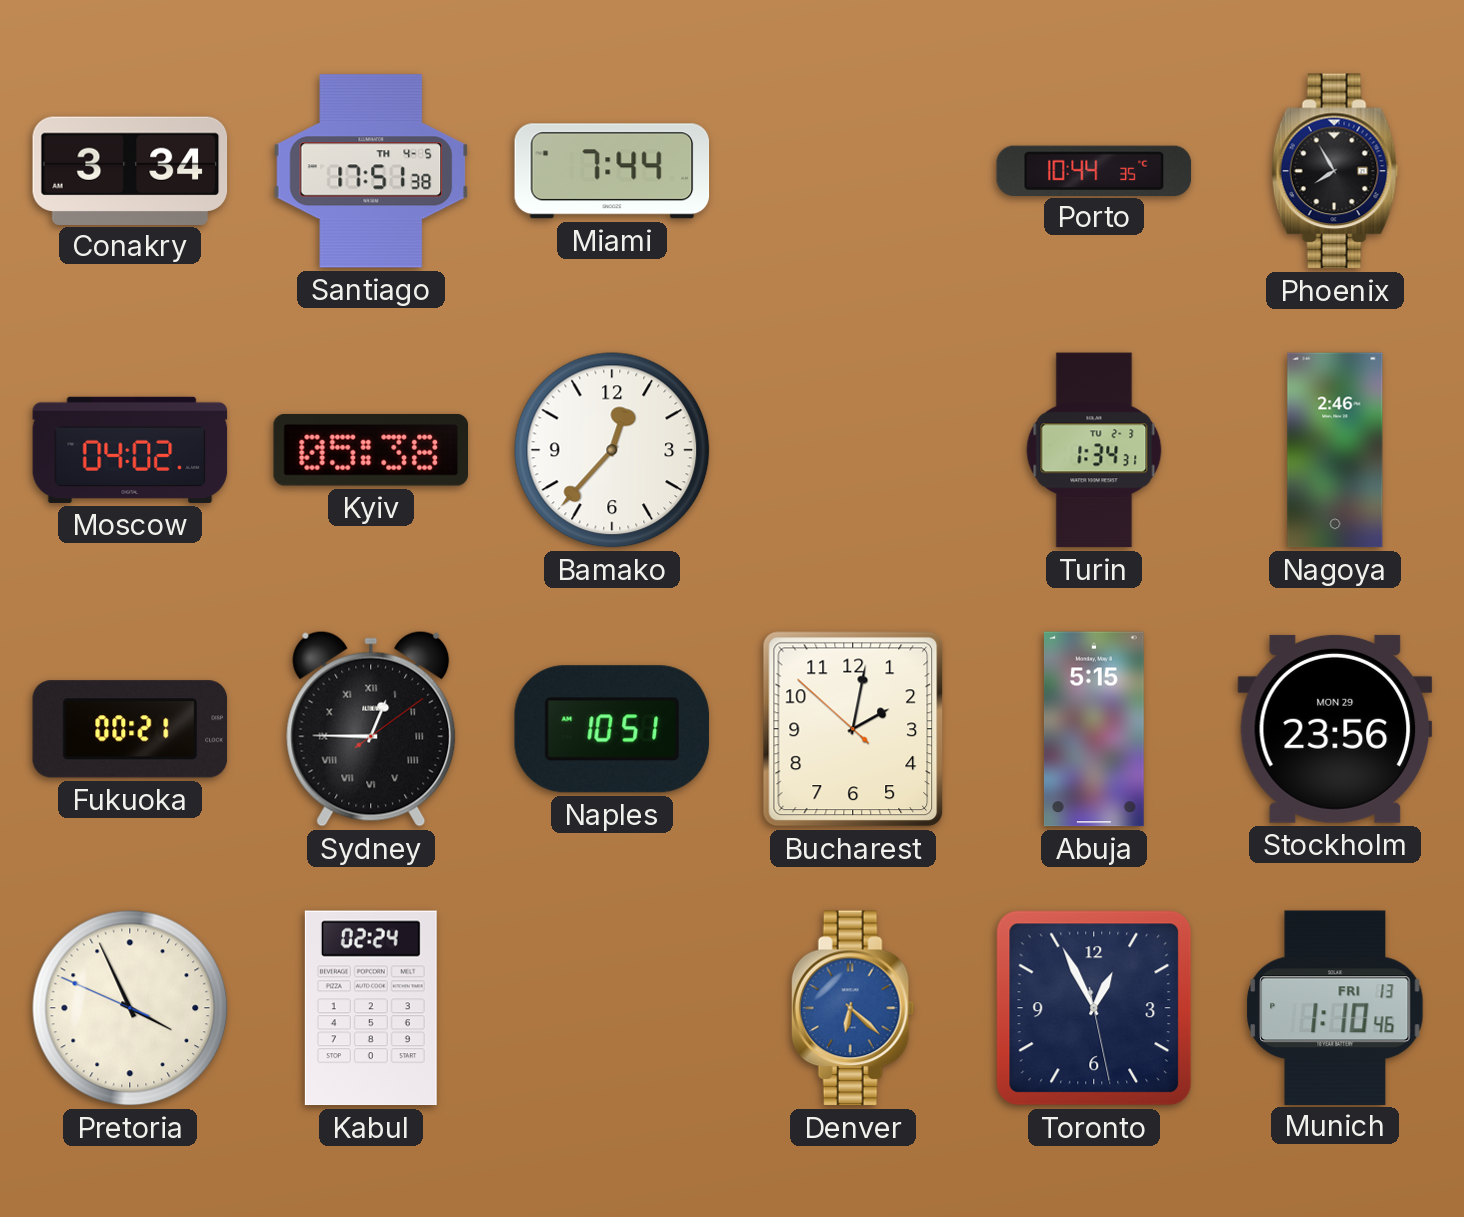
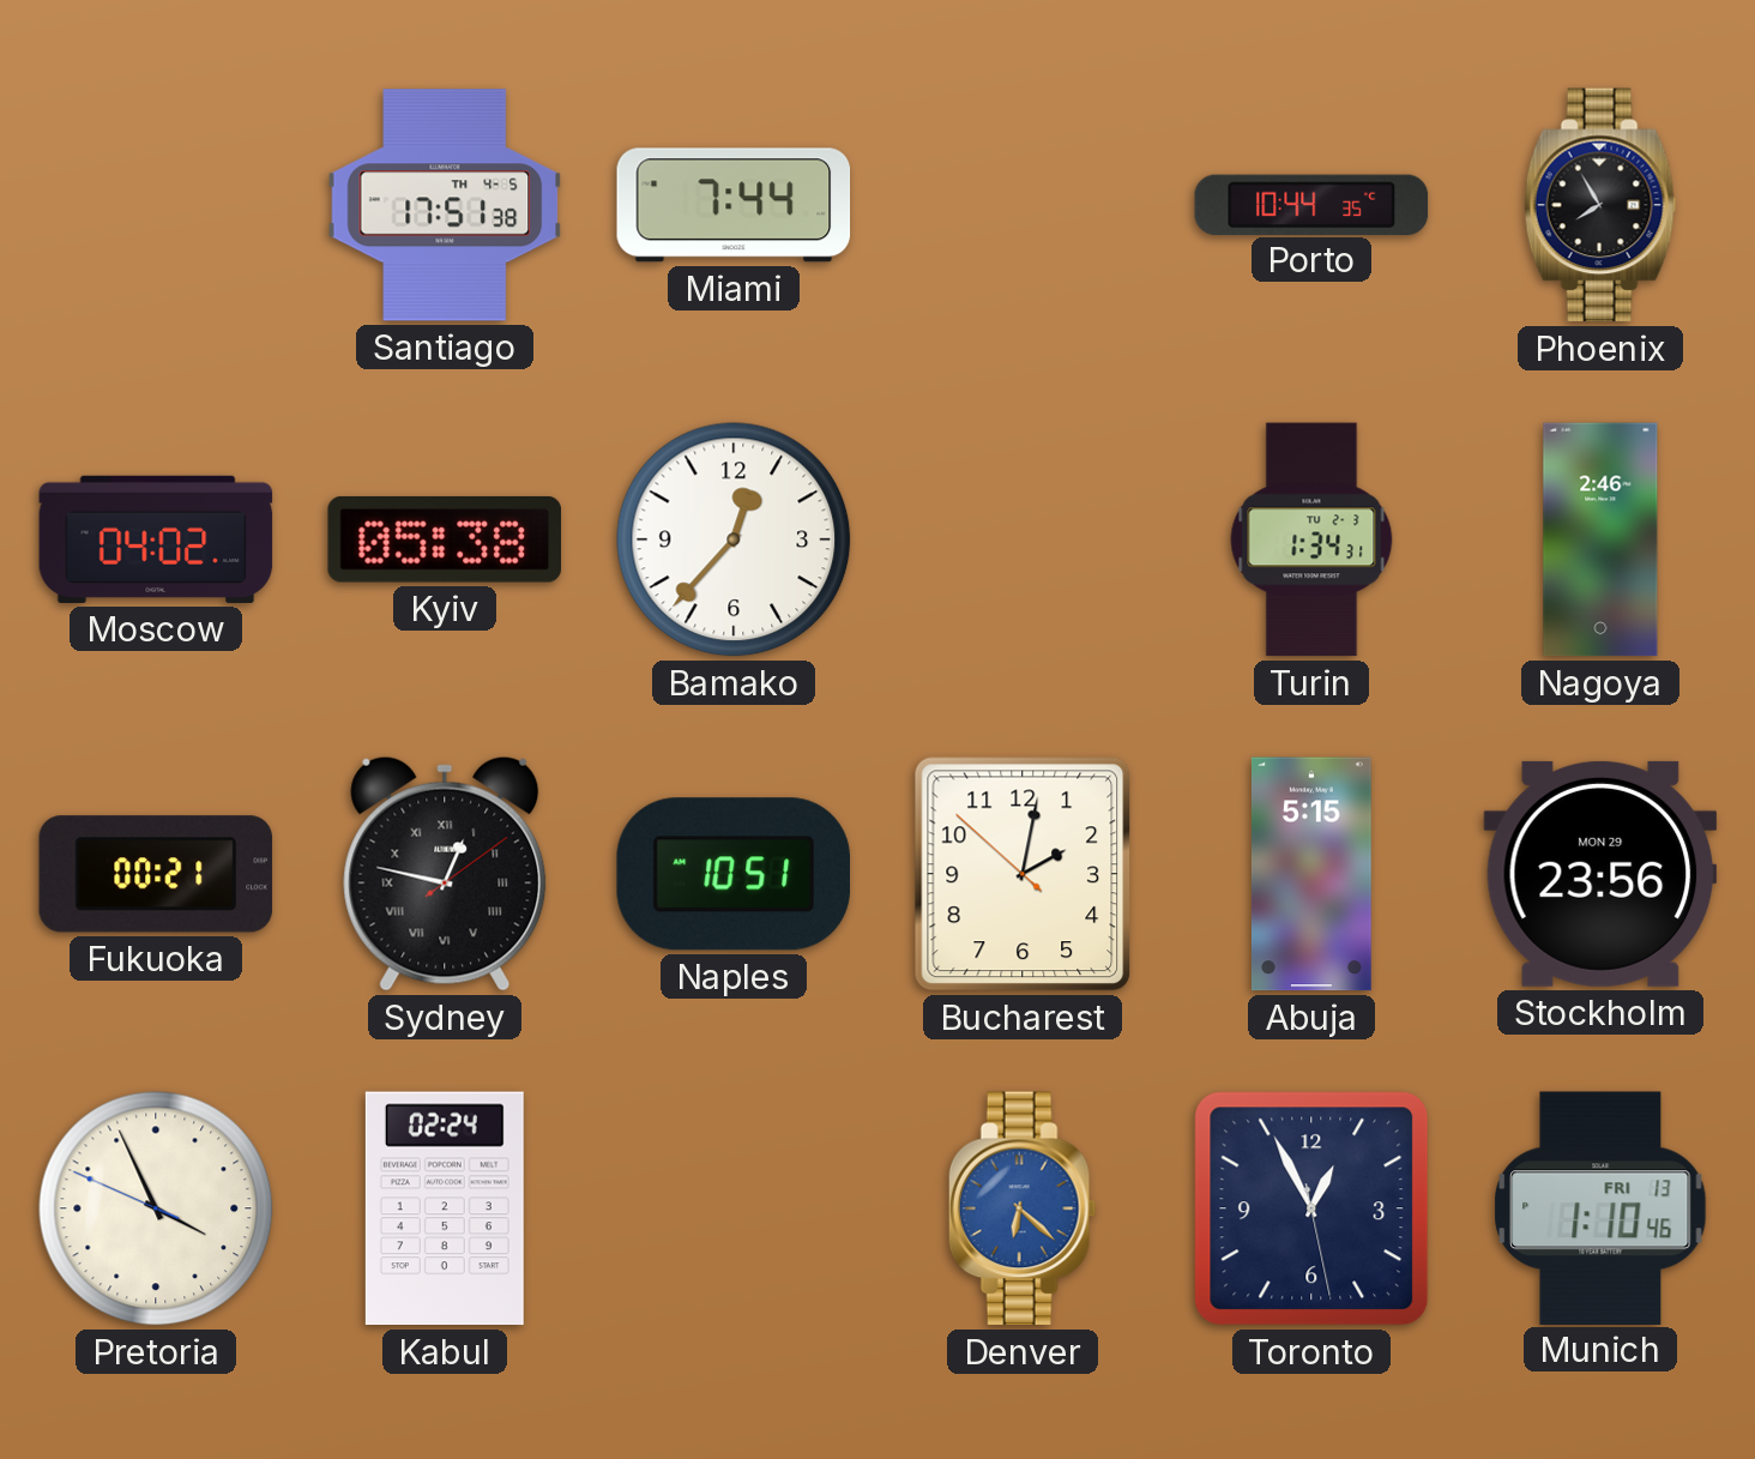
Conakry: 3:34 -> none
Sydney: 12:45 -> 12:47
